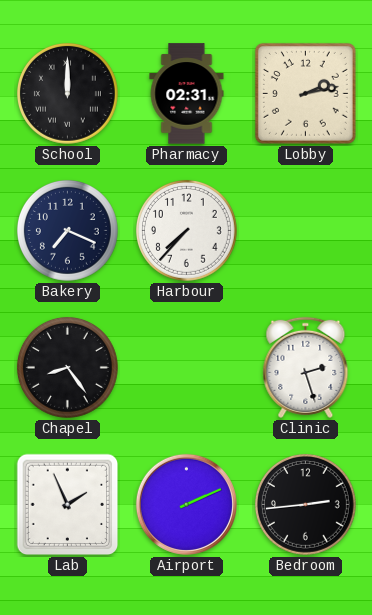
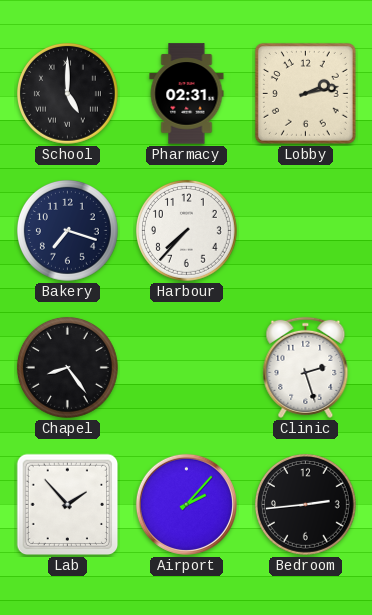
School: 12:00 -> 5:00
Bakery: 7:19 -> 7:18
Lab: 1:56 -> 1:53
Airport: 2:11 -> 2:07
